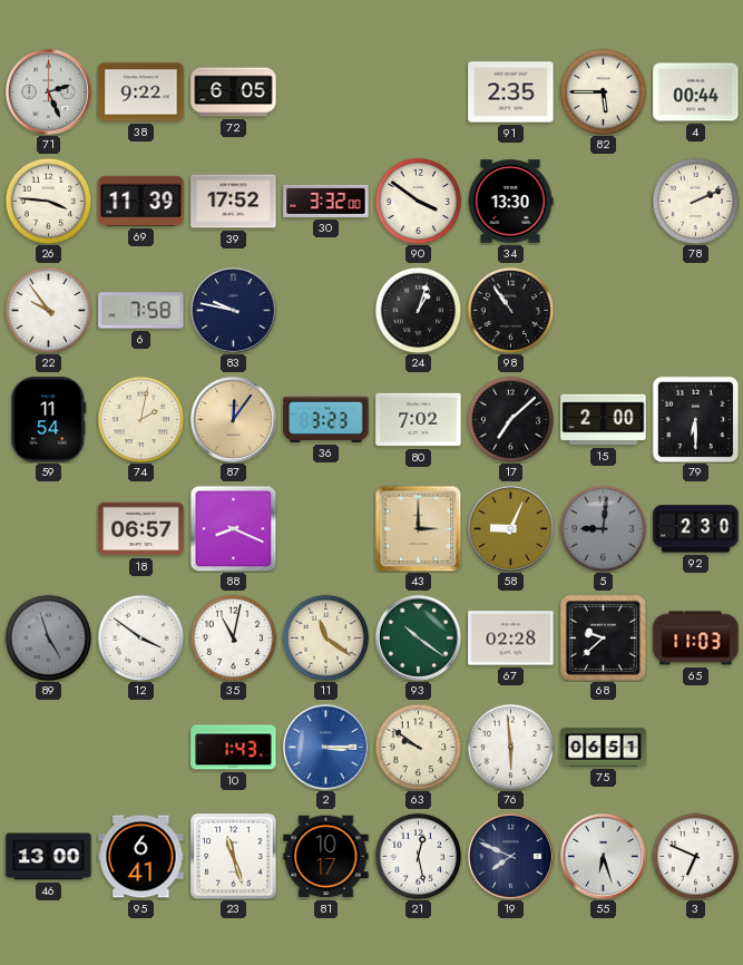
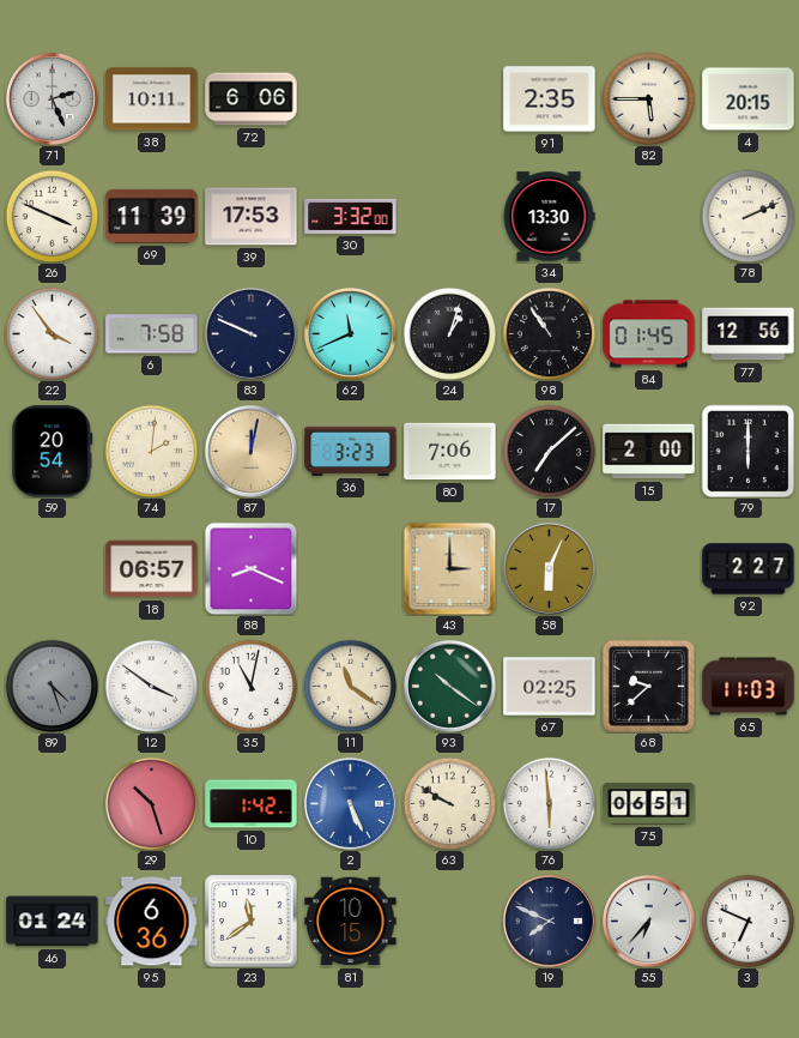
38: 9:22 -> 10:11
72: 6:05 -> 6:06
4: 00:44 -> 20:15
26: 3:46 -> 3:49
39: 17:52 -> 17:53
90: 3:51 -> none
22: 9:54 -> 3:54
83: 9:47 -> 9:49
62: none -> 11:41
84: none -> 01:45
77: none -> 12:56
59: 11:54 -> 20:54
74: 2:02 -> 2:01
87: 12:06 -> 12:02
80: 7:02 -> 7:06
79: 6:30 -> 6:00
58: 9:04 -> 6:04
5: 9:01 -> none
92: 2:30 -> 2:27
89: 4:57 -> 4:27
67: 02:28 -> 02:25
29: none -> 10:27
10: 1:43 -> 1:42
2: 3:15 -> 5:26
63: 9:51 -> 9:50
46: 13:00 -> 01:24
95: 6:41 -> 6:36
23: 11:27 -> 11:39
81: 10:17 -> 10:15
21: 12:28 -> none
55: 6:27 -> 6:37
